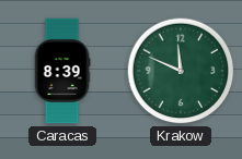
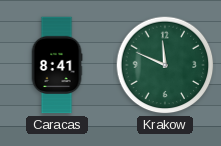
Caracas: 8:39 -> 8:41
